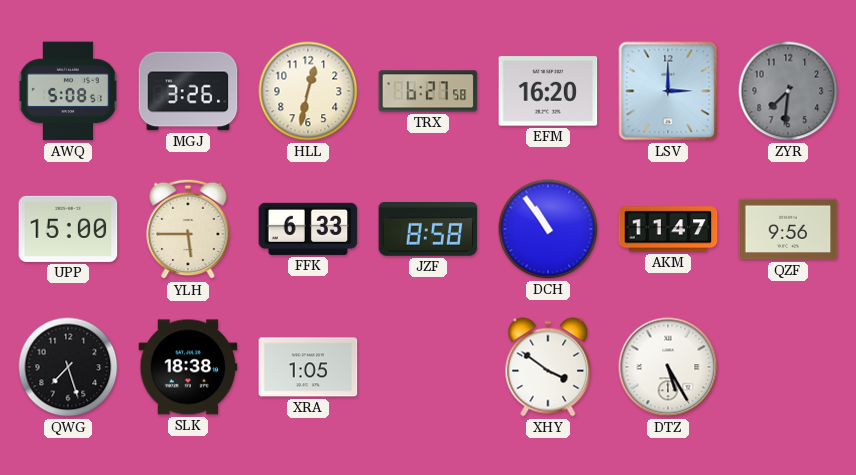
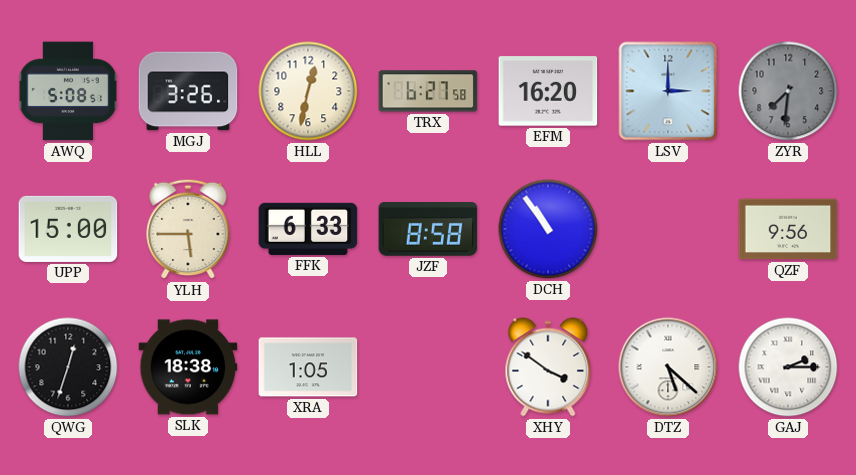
AKM: 11:47 -> none
QWG: 7:27 -> 12:33
DTZ: 5:25 -> 5:22
GAJ: none -> 2:15
